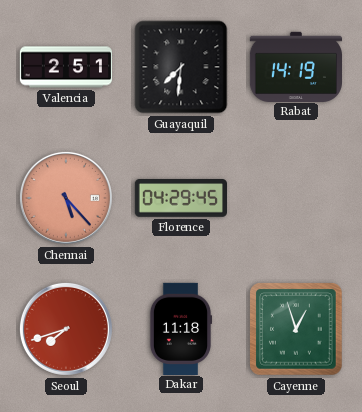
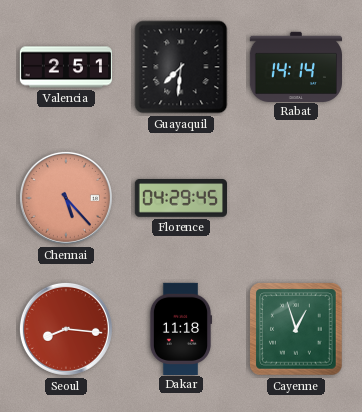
Rabat: 14:19 -> 14:14
Seoul: 7:42 -> 8:16
